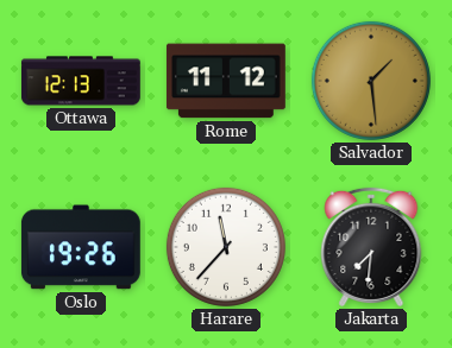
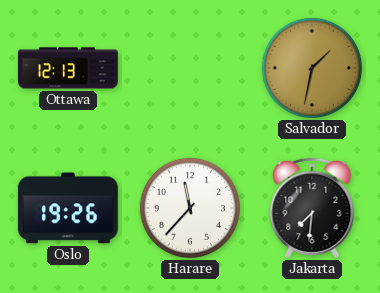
Rome: 11:12 -> none
Salvador: 1:29 -> 1:32
